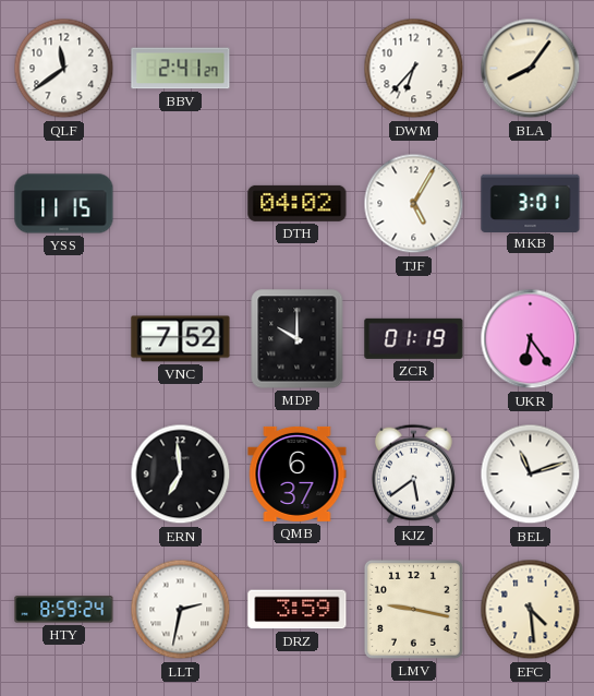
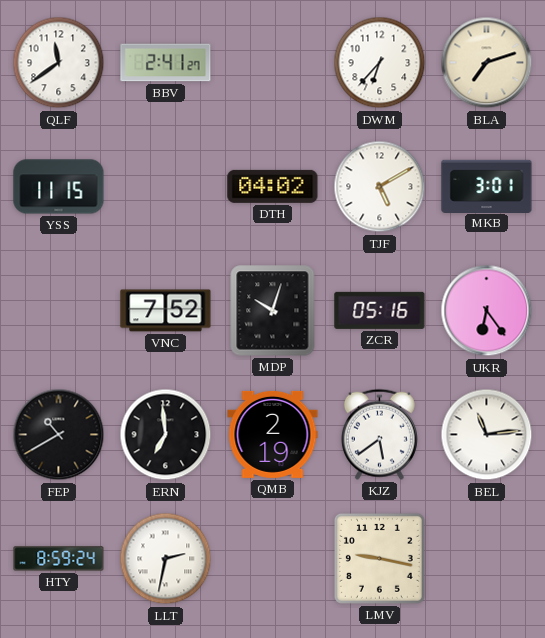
BLA: 8:06 -> 7:12
TJF: 5:05 -> 5:10
MDP: 10:00 -> 10:03
ZCR: 01:19 -> 05:16
FEP: none -> 10:40
QMB: 6:37 -> 2:19
BEL: 11:12 -> 11:14
DRZ: 3:59 -> none
EFC: 4:29 -> none
